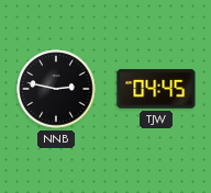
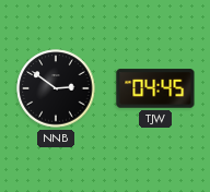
NNB: 2:47 -> 2:51
